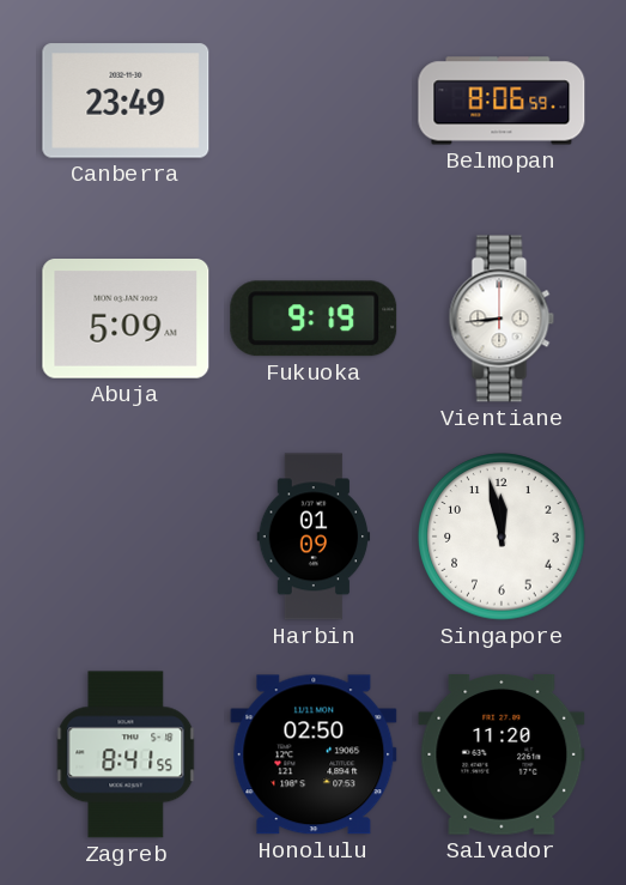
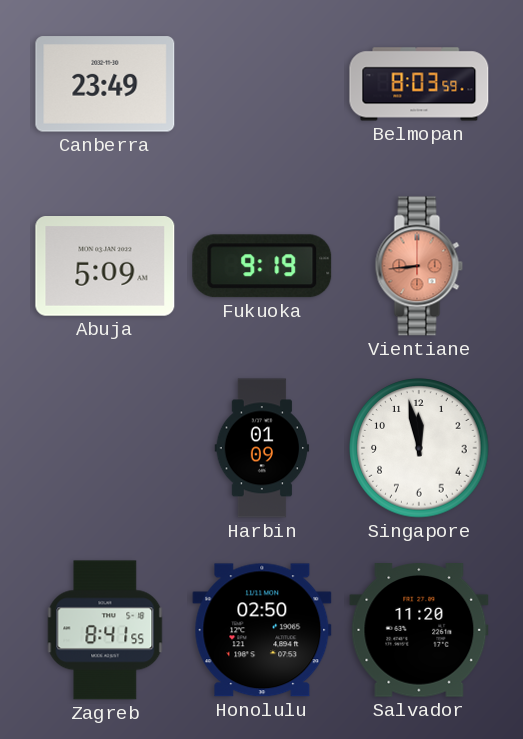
Belmopan: 8:06 -> 8:03
Vientiane dial: white -> salmon
